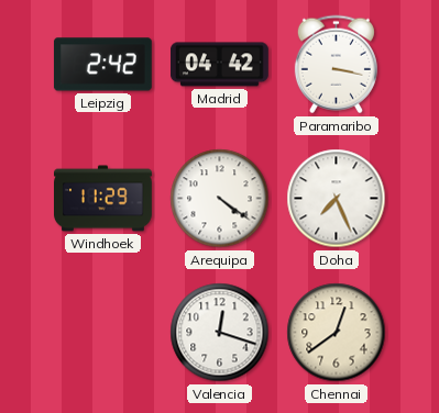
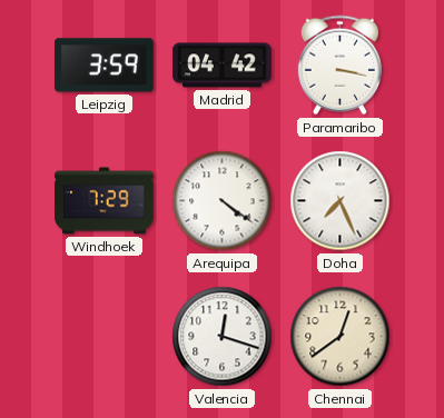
Leipzig: 2:42 -> 3:59
Windhoek: 11:29 -> 7:29
